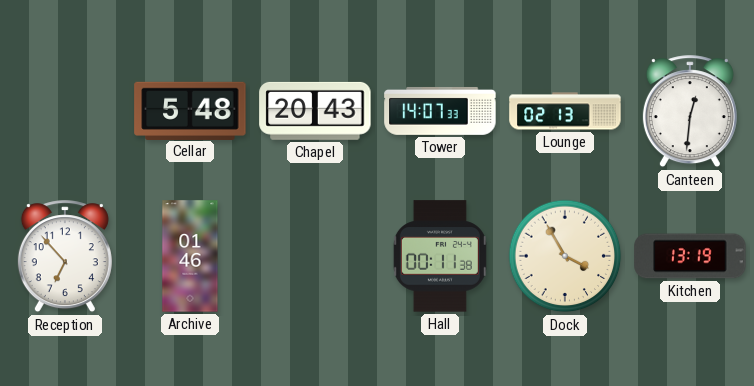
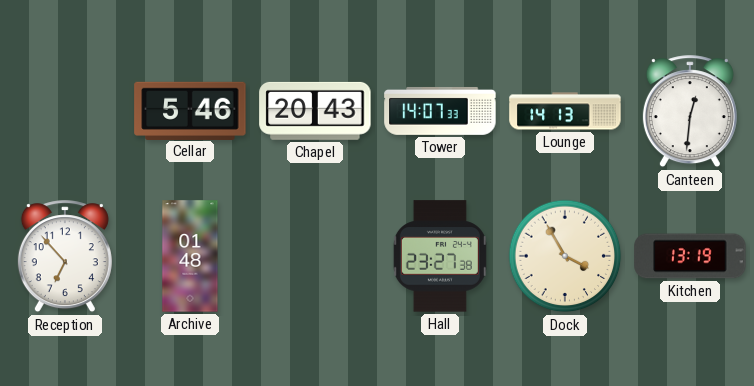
Cellar: 5:48 -> 5:46
Lounge: 02:13 -> 14:13
Archive: 01:46 -> 01:48
Hall: 00:11 -> 23:27
